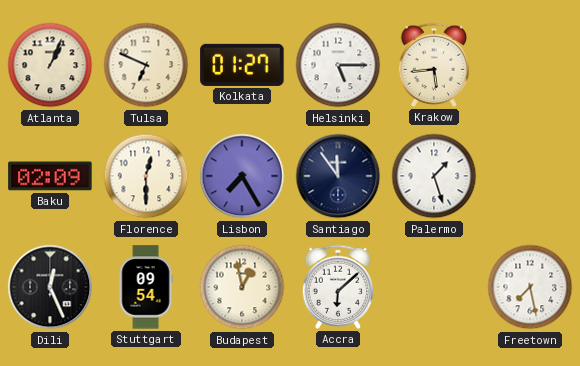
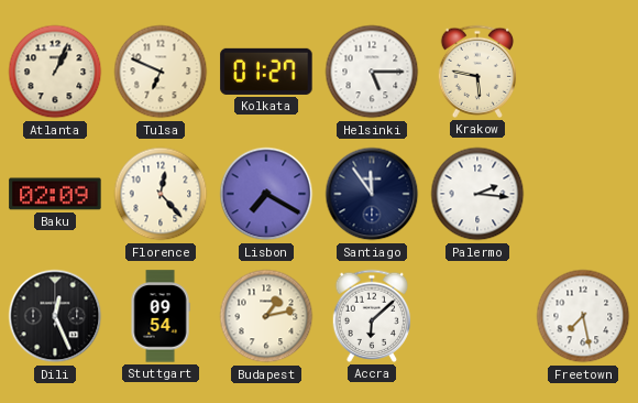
Krakow: 5:44 -> 5:47
Florence: 12:30 -> 12:23
Lisbon: 7:25 -> 7:20
Palermo: 1:27 -> 2:16
Budapest: 12:58 -> 1:13
